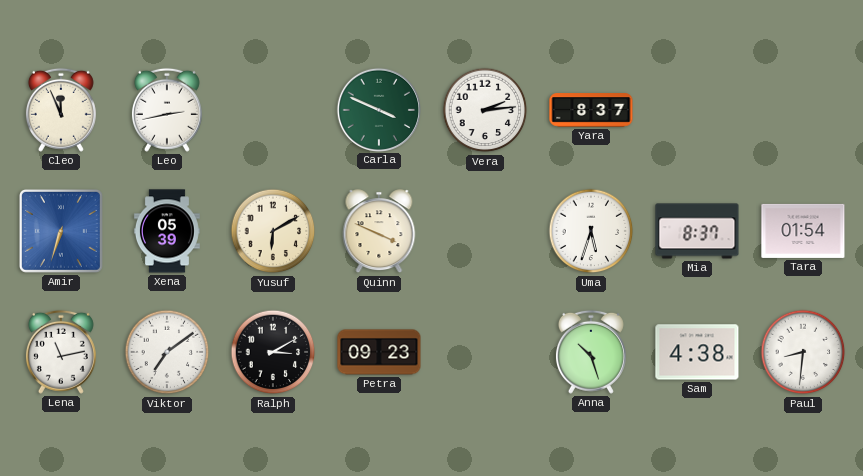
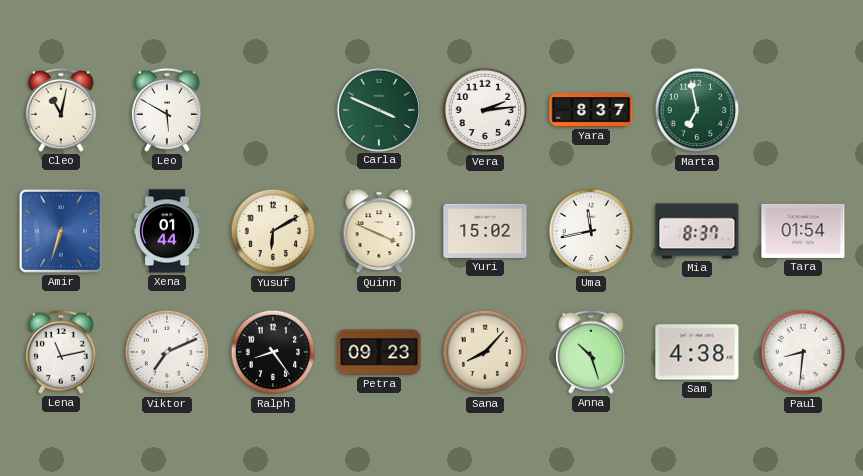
Cleo: 11:56 -> 11:02
Leo: 2:43 -> 5:50
Marta: none -> 6:58
Xena: 05:39 -> 01:44
Yuri: none -> 15:02
Uma: 5:33 -> 11:43
Viktor: 7:09 -> 7:11
Ralph: 3:10 -> 8:24
Sana: none -> 8:07
